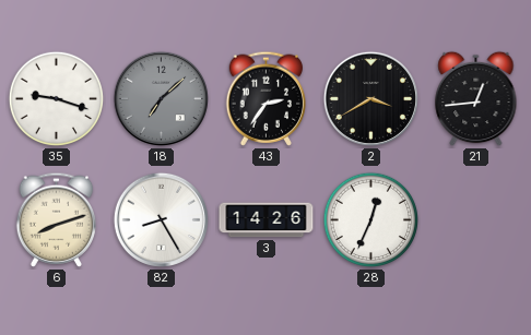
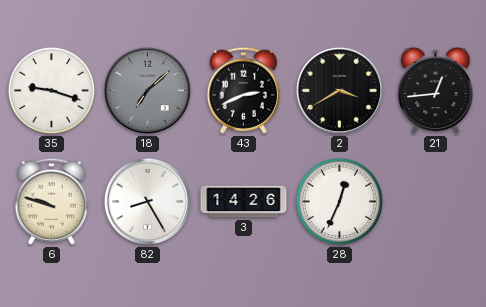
43: 2:36 -> 2:41
6: 8:12 -> 9:48
